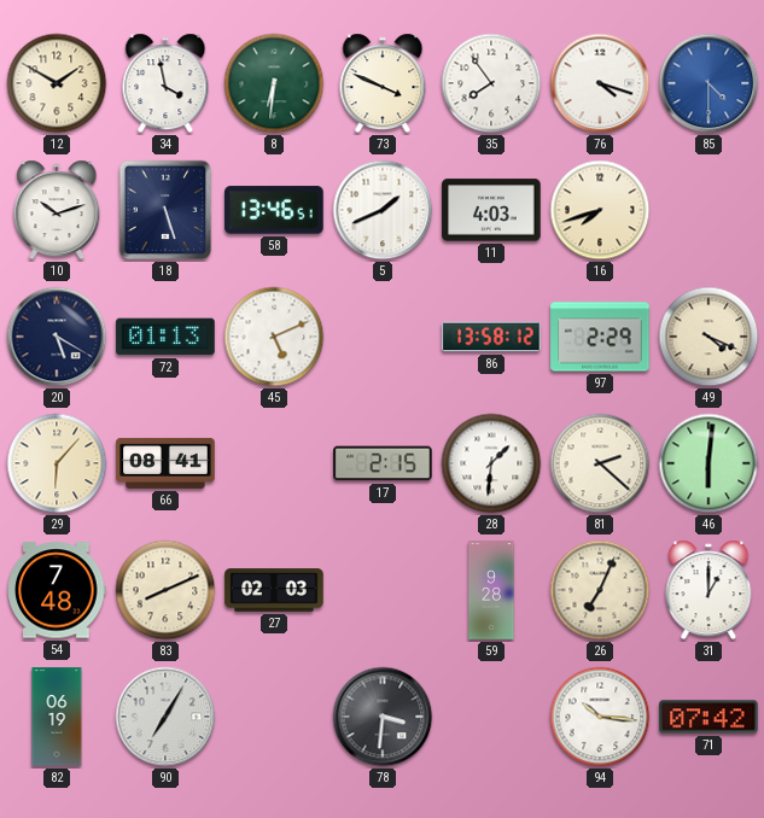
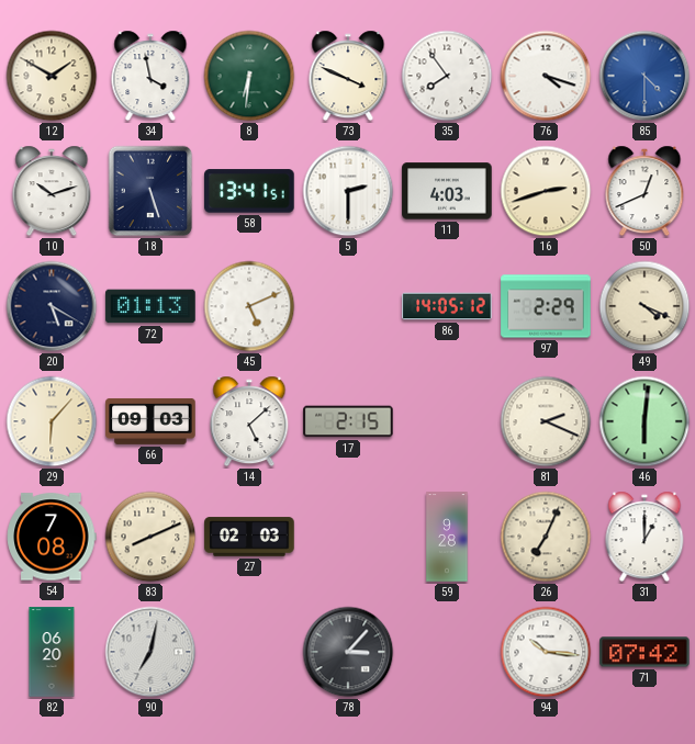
58: 13:46 -> 13:41
5: 1:41 -> 2:30
16: 7:42 -> 2:42
50: none -> 12:41
86: 13:58 -> 14:05
66: 08:41 -> 09:03
14: none -> 5:08
28: 1:31 -> none
81: 2:22 -> 2:19
54: 7:48 -> 7:08
82: 06:19 -> 06:20
90: 7:05 -> 7:02
78: 3:31 -> 3:07
